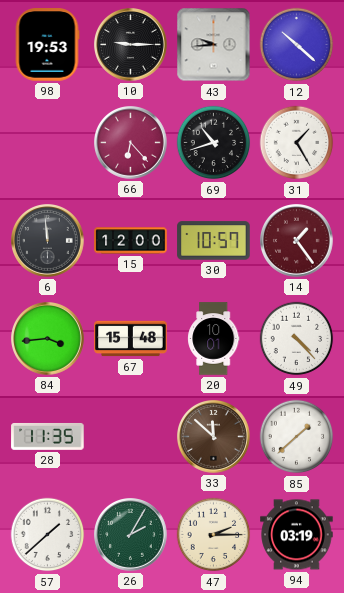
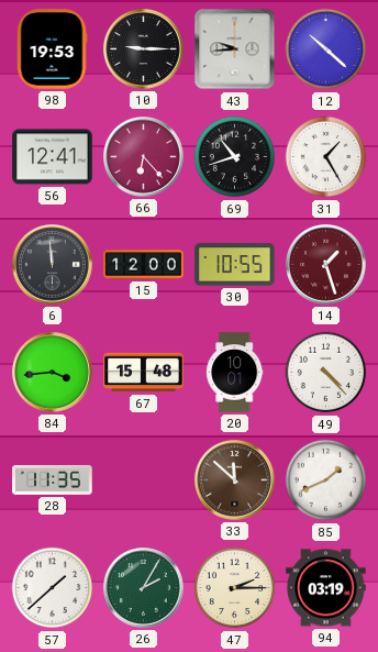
56: none -> 12:41
30: 10:57 -> 10:55
14: 1:24 -> 1:27
85: 1:38 -> 1:41
